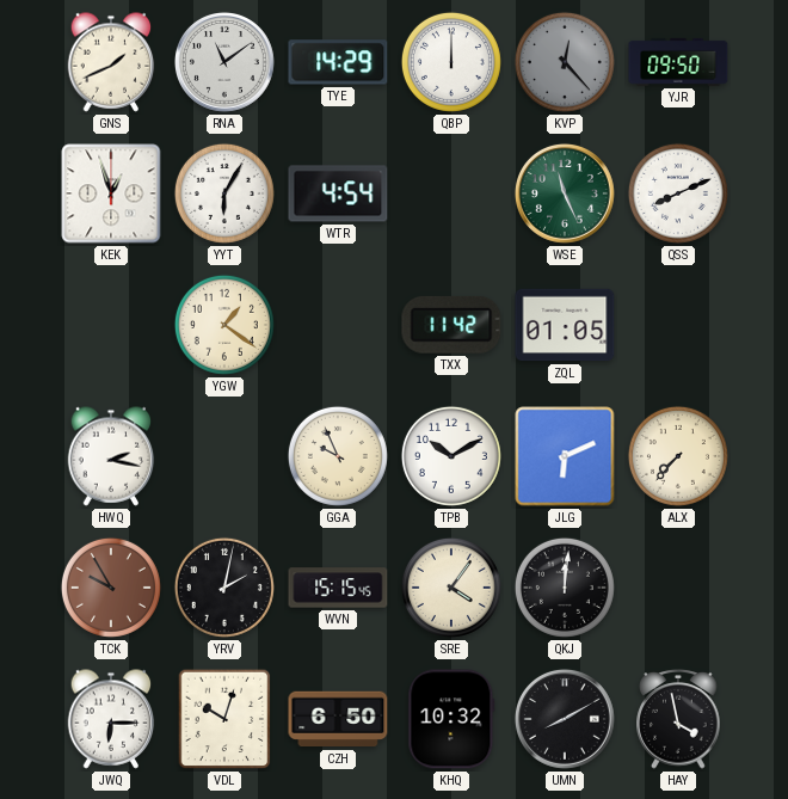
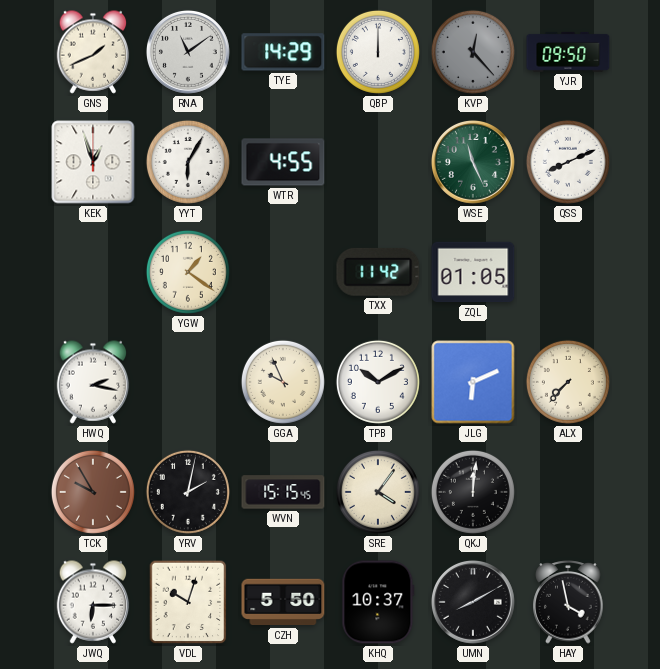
WTR: 4:54 -> 4:55
CZH: 6:50 -> 5:50
KHQ: 10:32 -> 10:37
